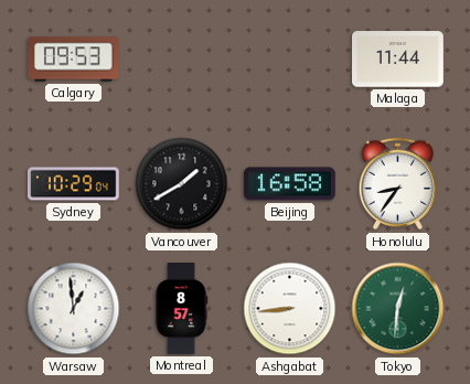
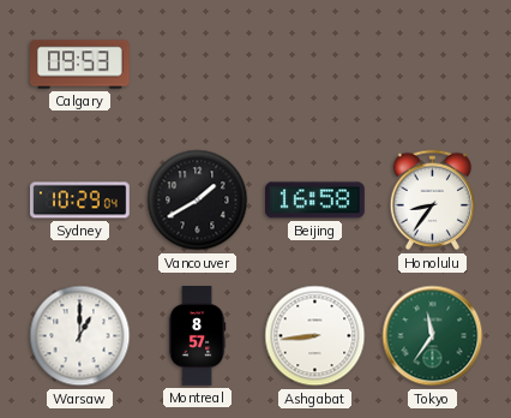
Malaga: 11:44 -> none
Warsaw: 12:59 -> 1:00
Tokyo: 12:31 -> 11:36
